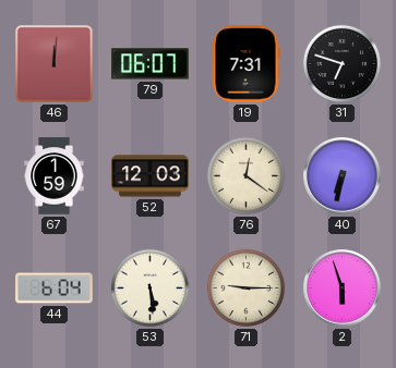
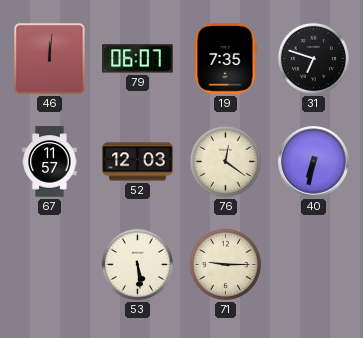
19: 7:31 -> 7:35
67: 1:59 -> 11:57
44: 6:04 -> none
2: 5:57 -> none
